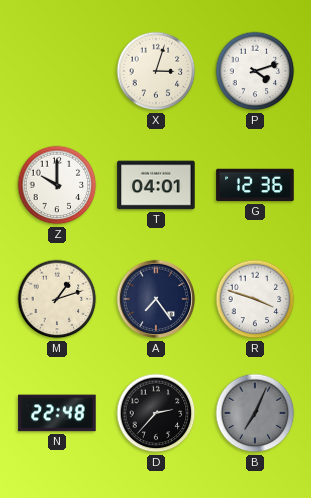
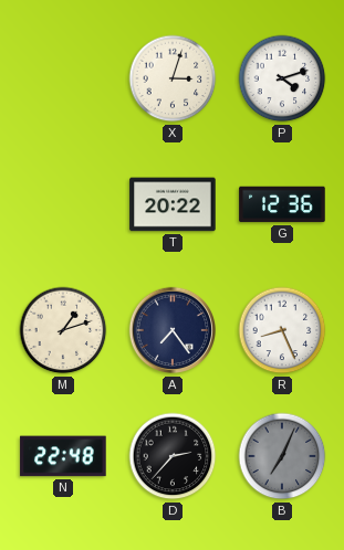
Z: 10:00 -> none
T: 04:01 -> 20:22
R: 3:48 -> 8:26
